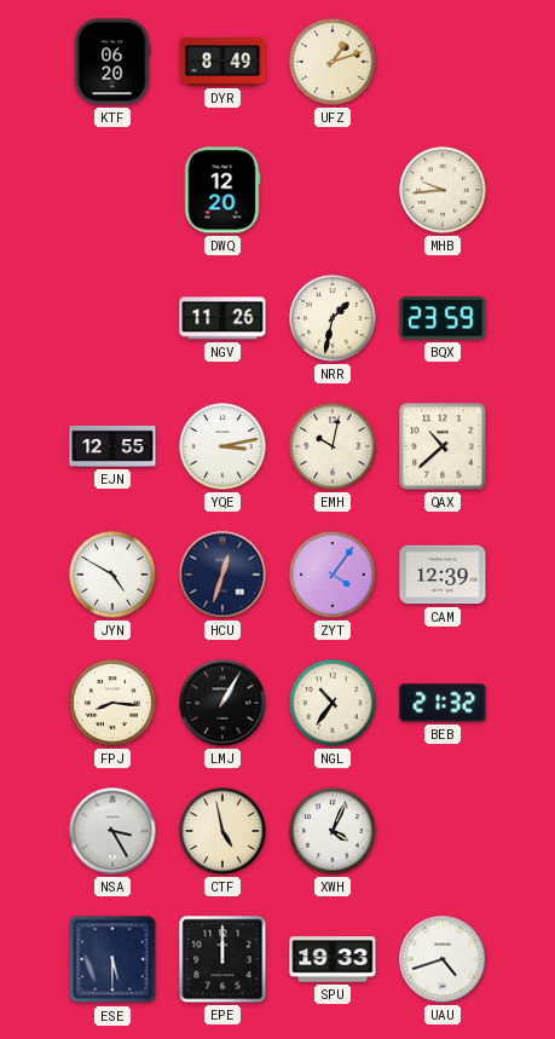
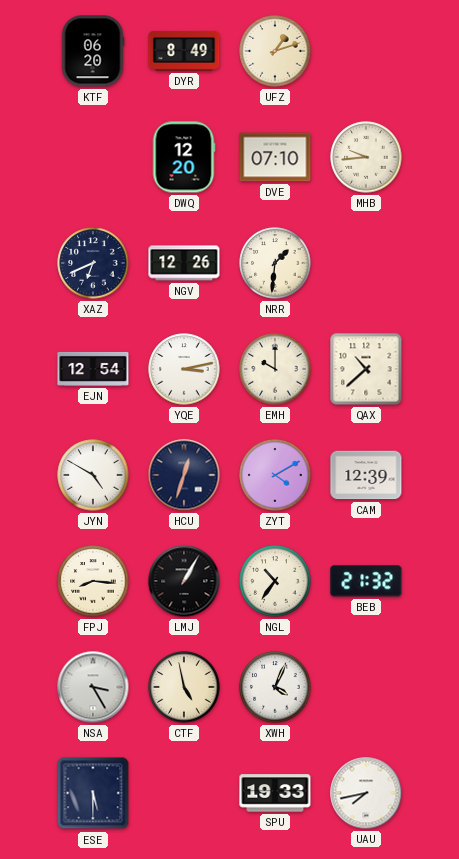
DVE: none -> 07:10
XAZ: none -> 6:41
NGV: 11:26 -> 12:26
NRR: 1:32 -> 1:31
BQX: 23:59 -> none
EJN: 12:55 -> 12:54
EMH: 10:02 -> 10:00
ZYT: 4:06 -> 4:10
EPE: 12:00 -> none
UAU: 4:42 -> 7:43
